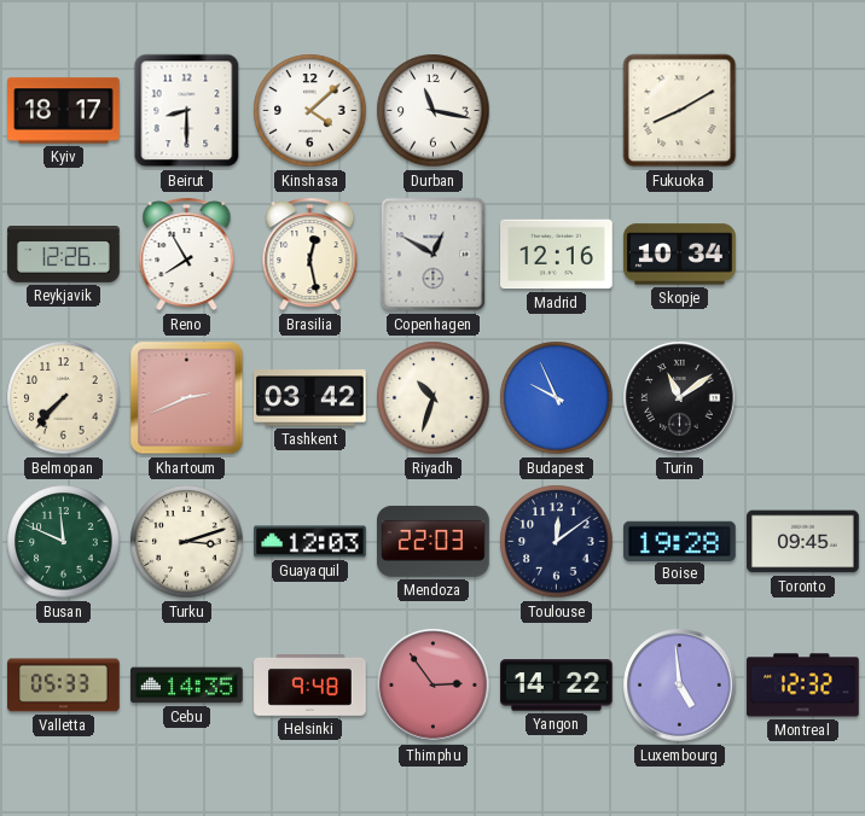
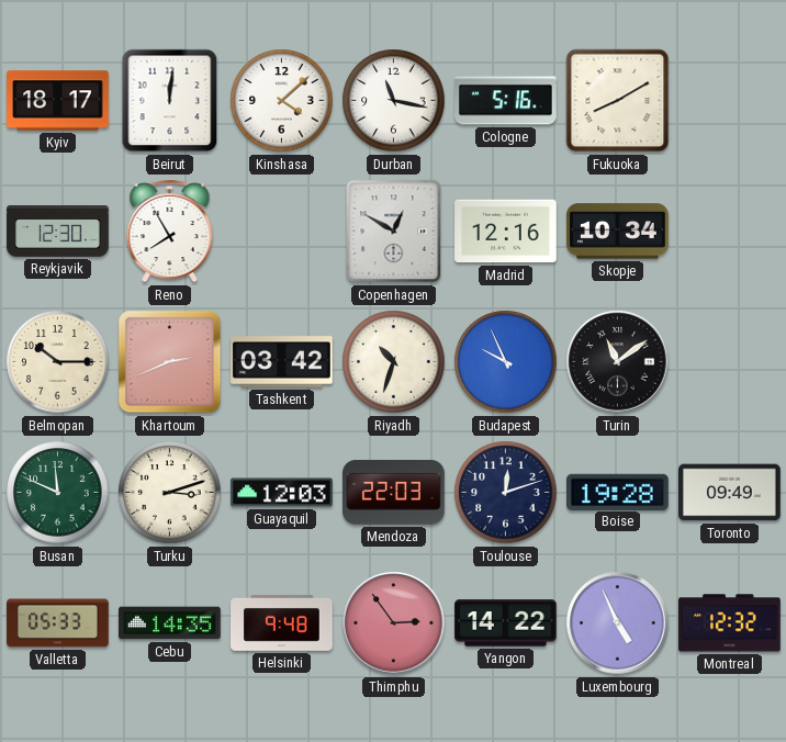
Beirut: 8:30 -> 12:01
Cologne: none -> 5:16
Reykjavik: 12:26 -> 12:30
Brasilia: 12:28 -> none
Belmopan: 7:37 -> 10:15
Toulouse: 12:09 -> 12:12
Toronto: 09:45 -> 09:49
Luxembourg: 4:59 -> 4:56
